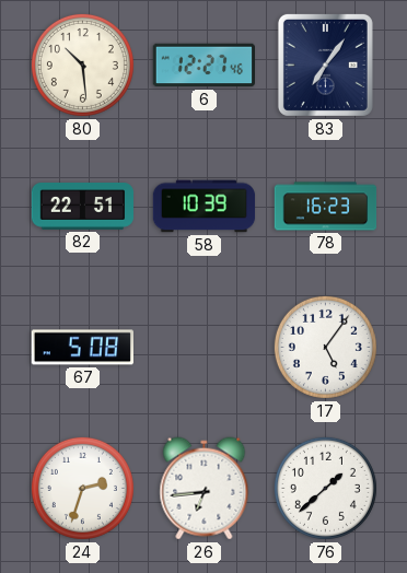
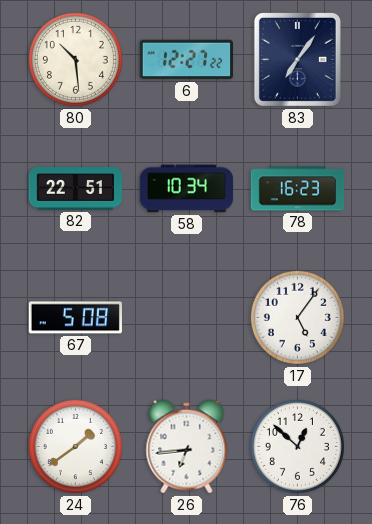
6: 12:27:46 -> 12:27:22
58: 10:39 -> 10:34
24: 2:33 -> 1:39
76: 1:38 -> 12:52
